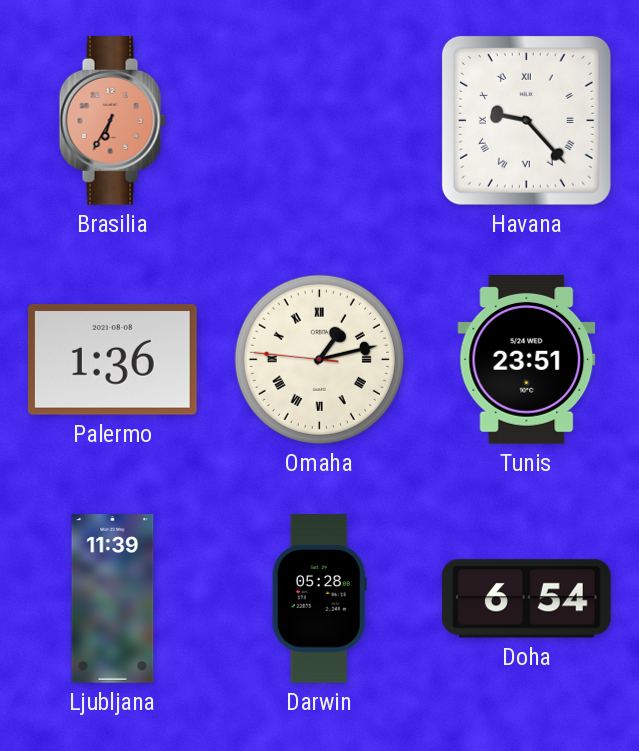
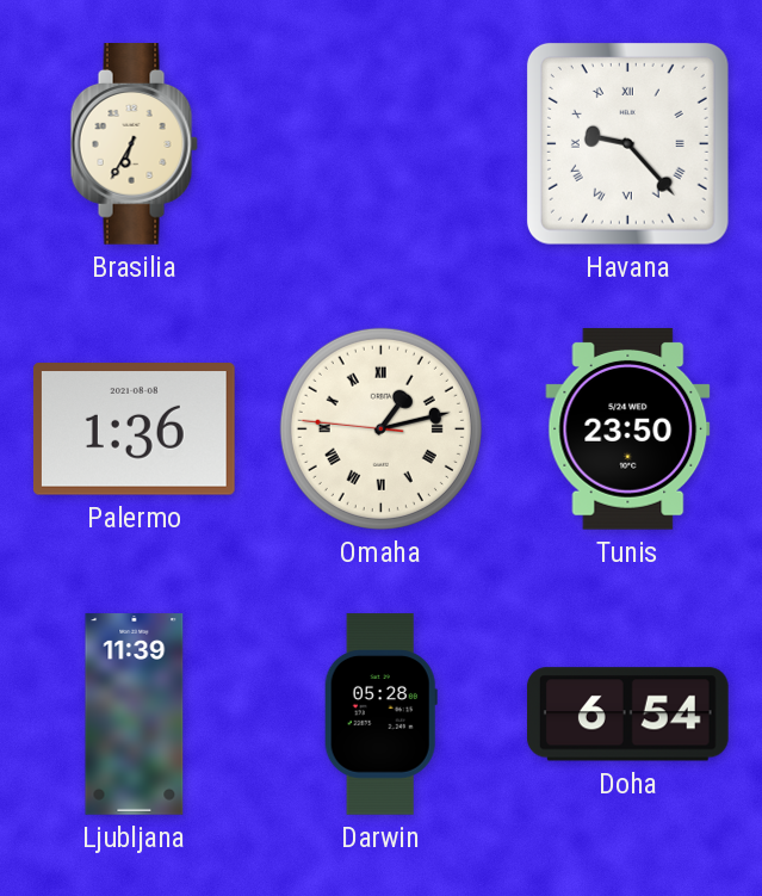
Brasilia dial: salmon -> cream
Tunis: 23:51 -> 23:50
